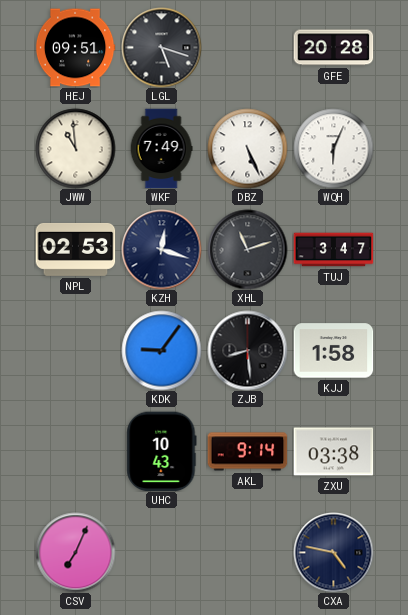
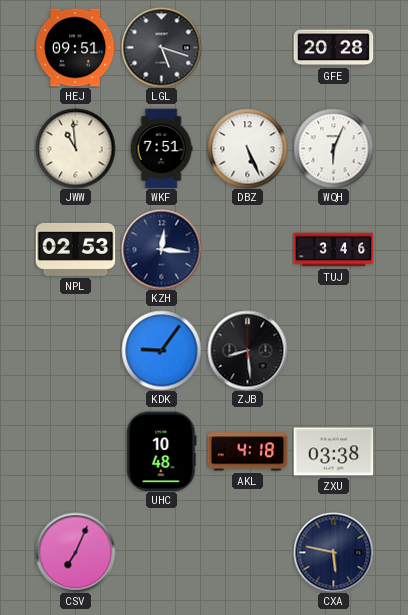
WKF: 7:49 -> 7:51
KZH: 12:18 -> 12:16
XHL: 11:12 -> none
TUJ: 3:47 -> 3:46
KJJ: 1:58 -> none
UHC: 10:43 -> 10:48
AKL: 9:14 -> 4:18
CXA: 4:47 -> 5:47
